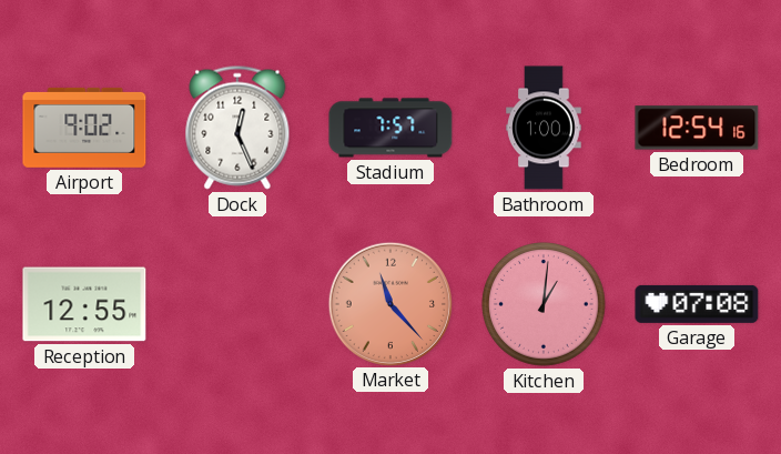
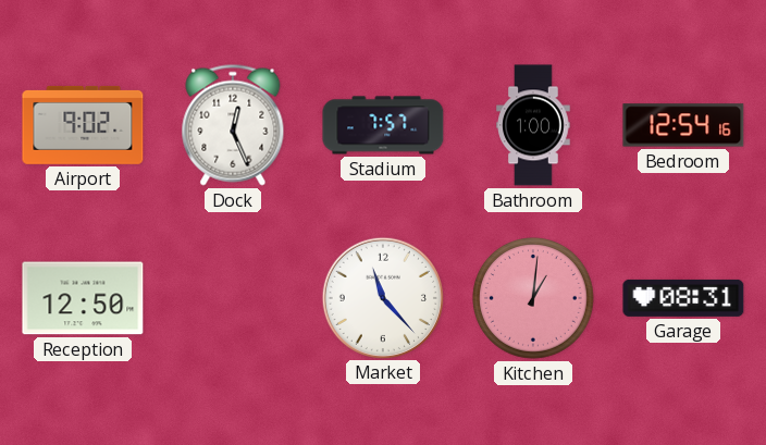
Reception: 12:55 -> 12:50
Market dial: salmon -> white
Garage: 07:08 -> 08:31
